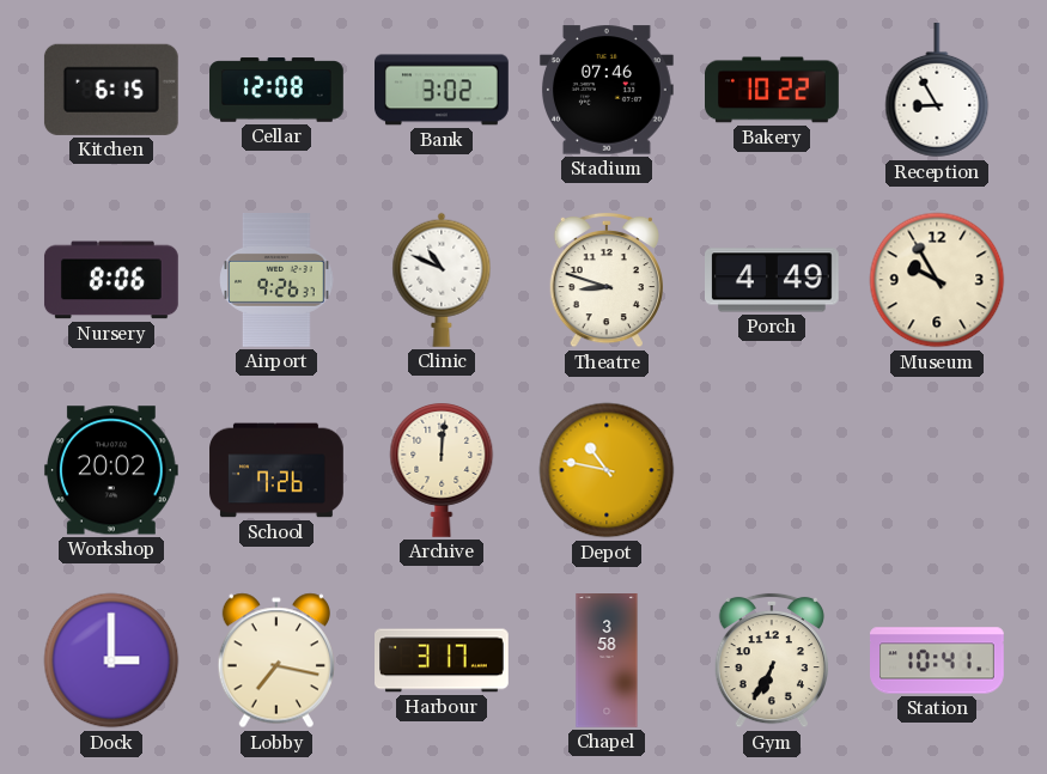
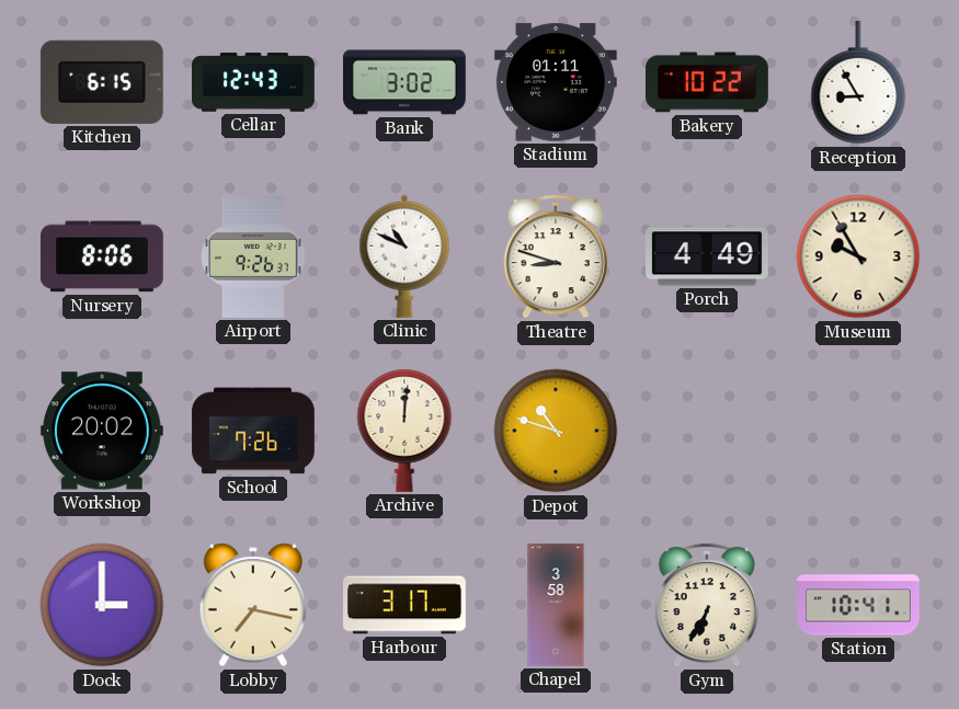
Cellar: 12:08 -> 12:43
Stadium: 07:46 -> 01:11
Depot: 10:47 -> 10:48
